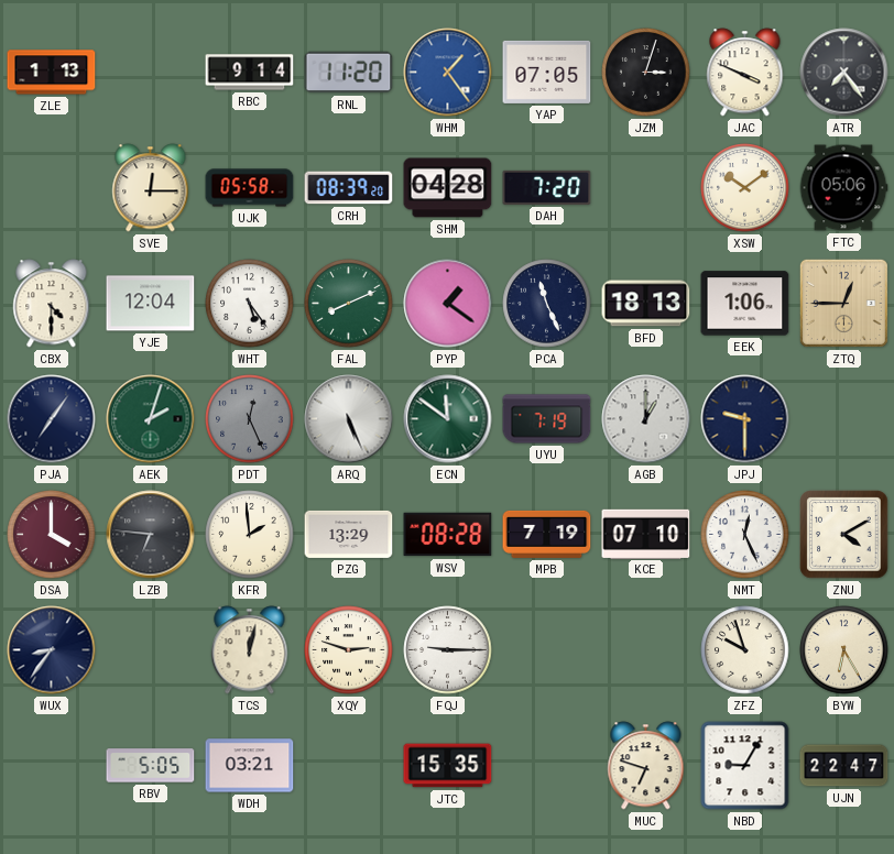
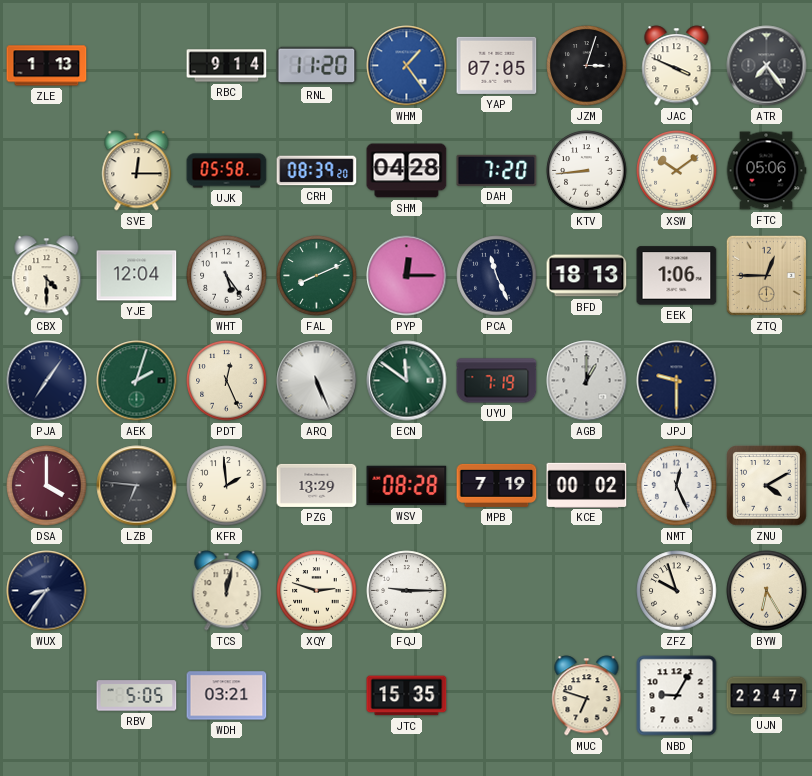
KTV: none -> 8:44
PYP: 1:21 -> 12:15
PDT dial: grey -> cream
KCE: 07:10 -> 00:02
